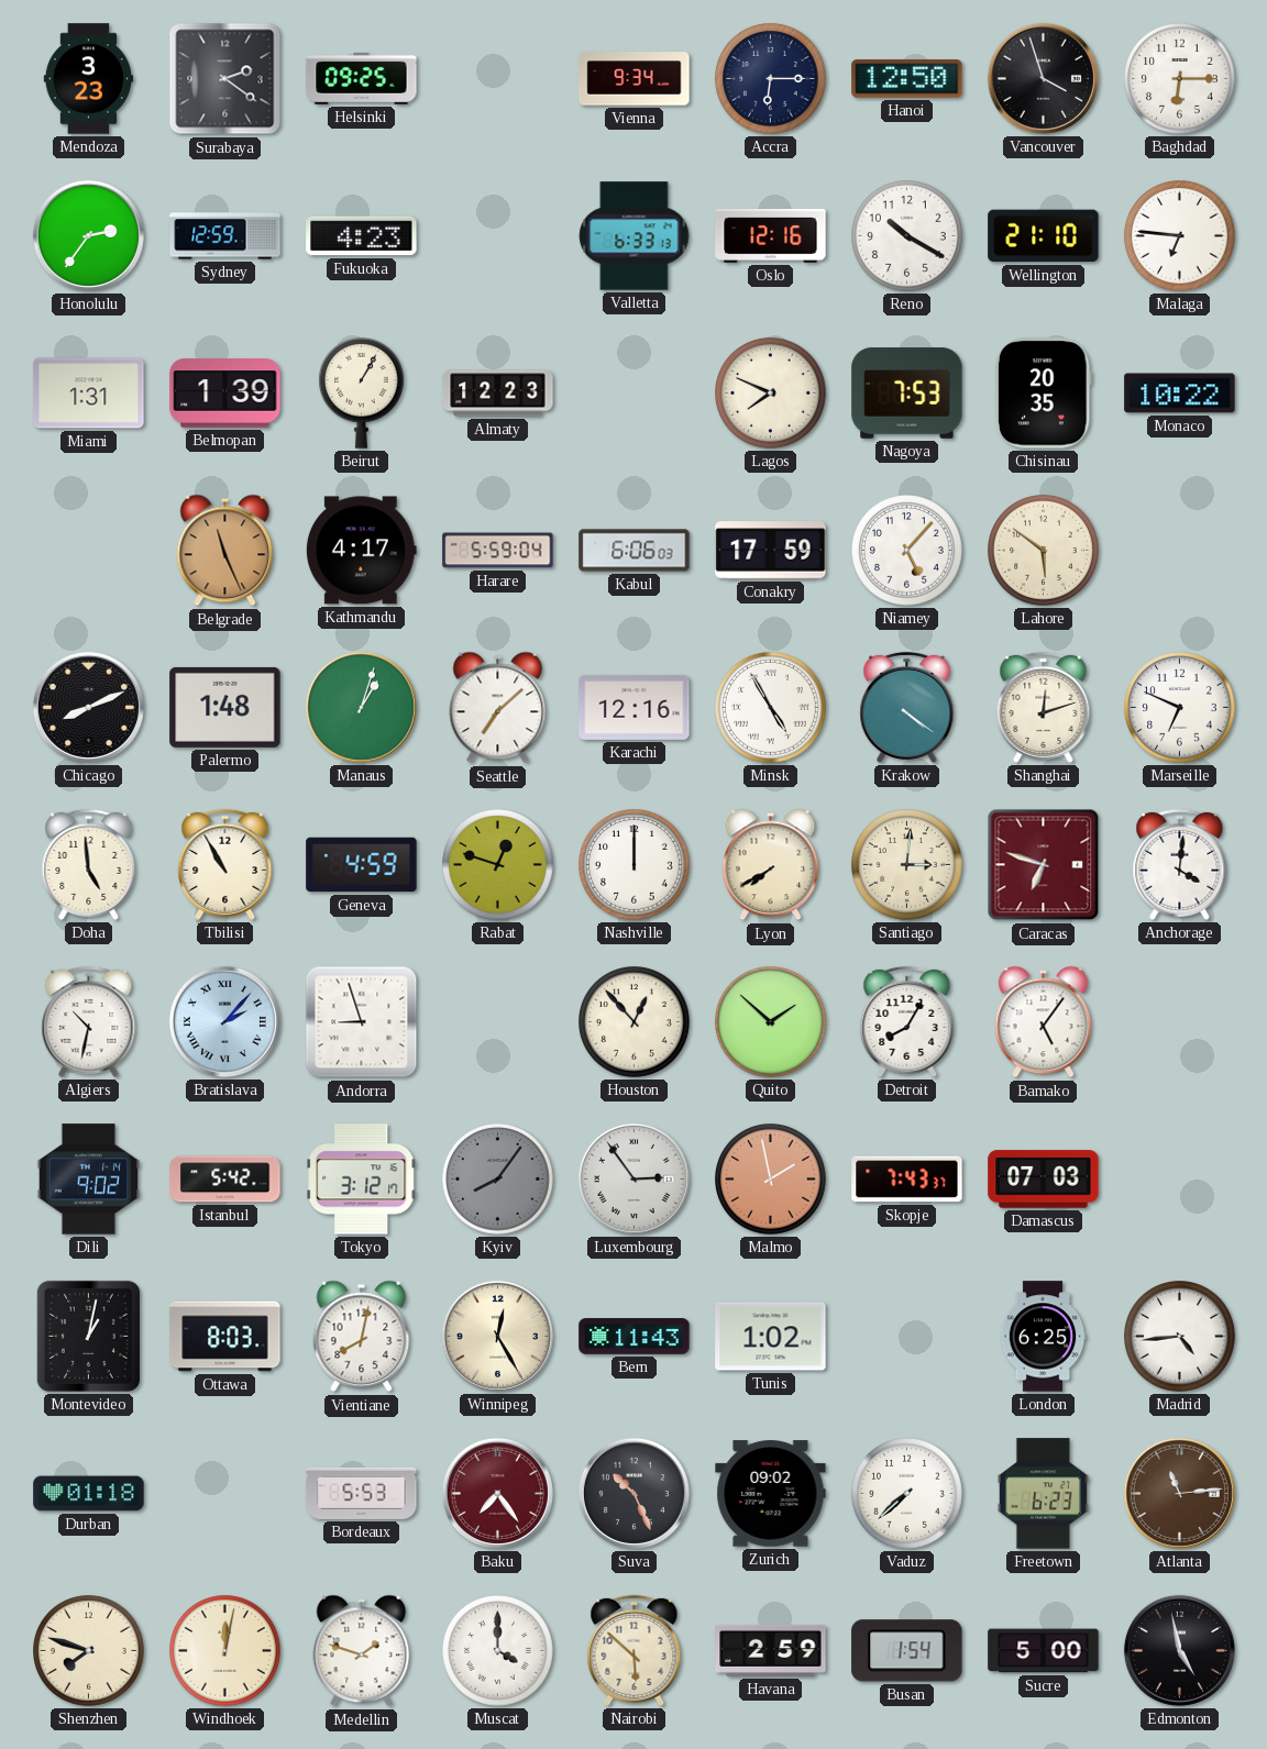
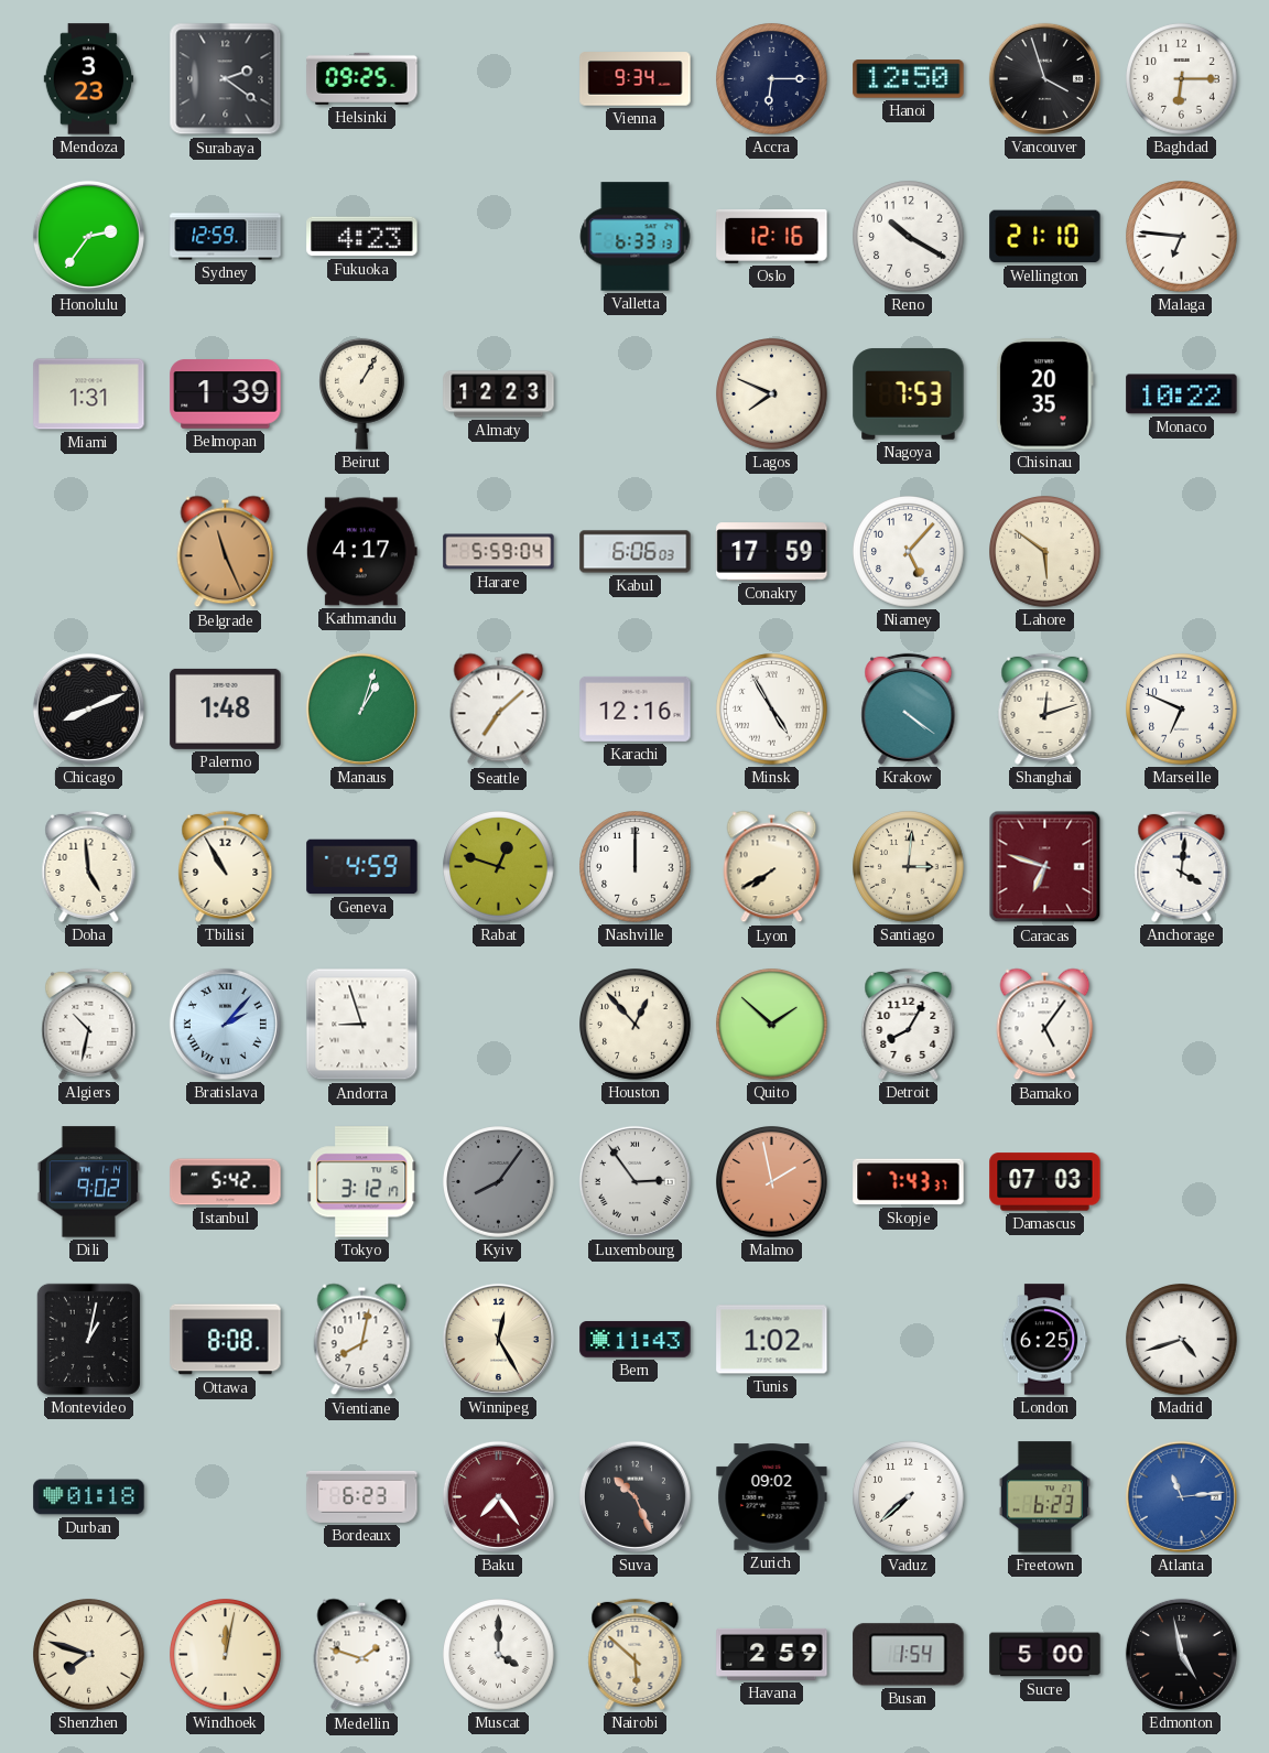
Ottawa: 8:03 -> 8:08
Madrid: 4:44 -> 4:42
Bordeaux: 5:53 -> 6:23
Atlanta dial: brown -> blue
